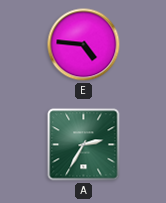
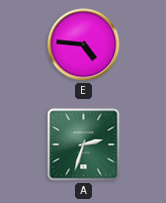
A: 2:35 -> 2:33
